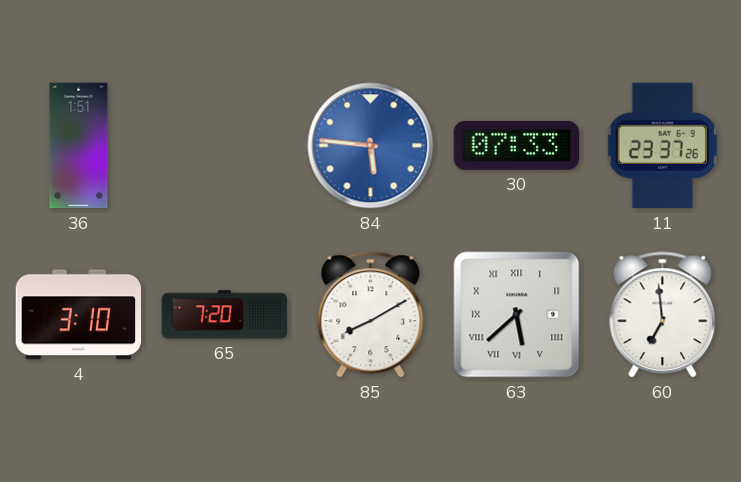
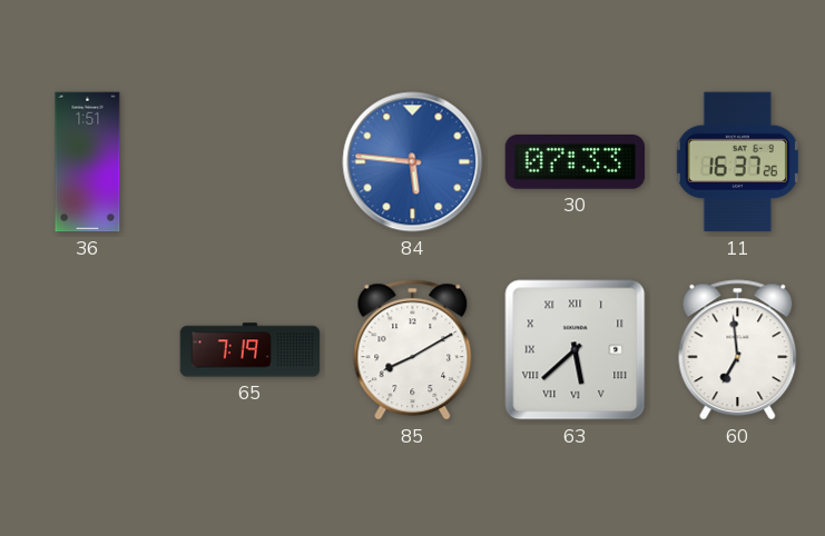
11: 23:37 -> 16:37
4: 3:10 -> none
65: 7:20 -> 7:19
